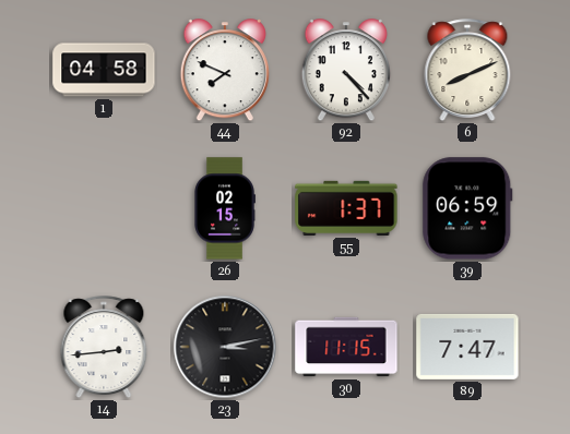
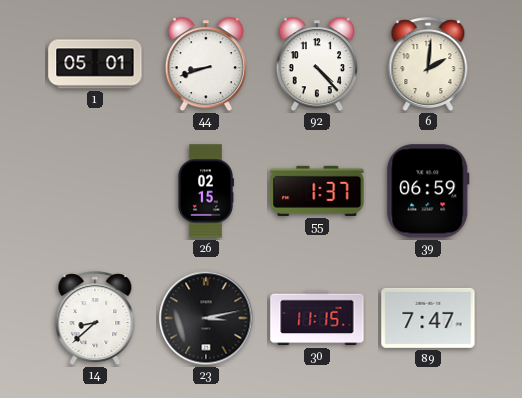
1: 04:58 -> 05:01
44: 7:49 -> 8:42
6: 8:11 -> 2:01
14: 2:44 -> 8:38
